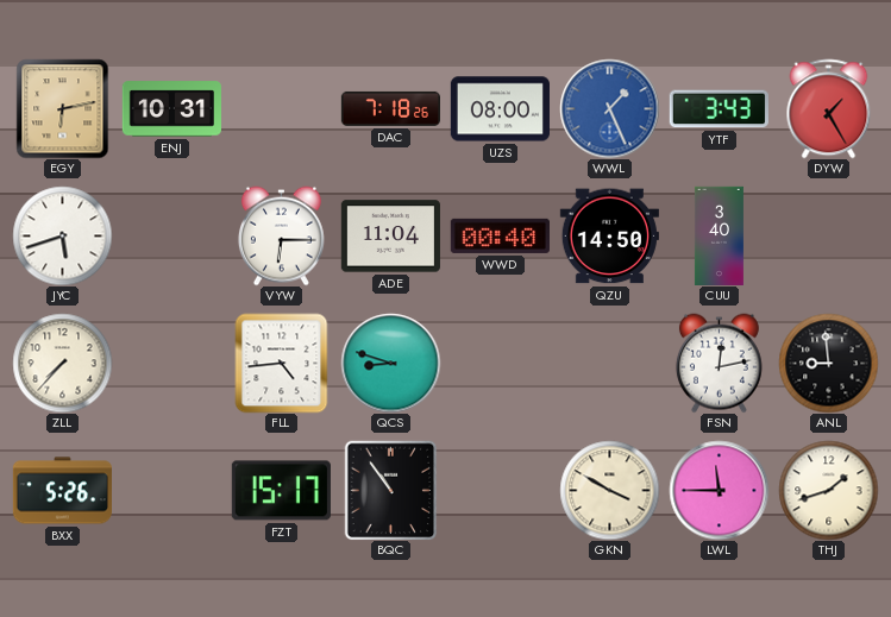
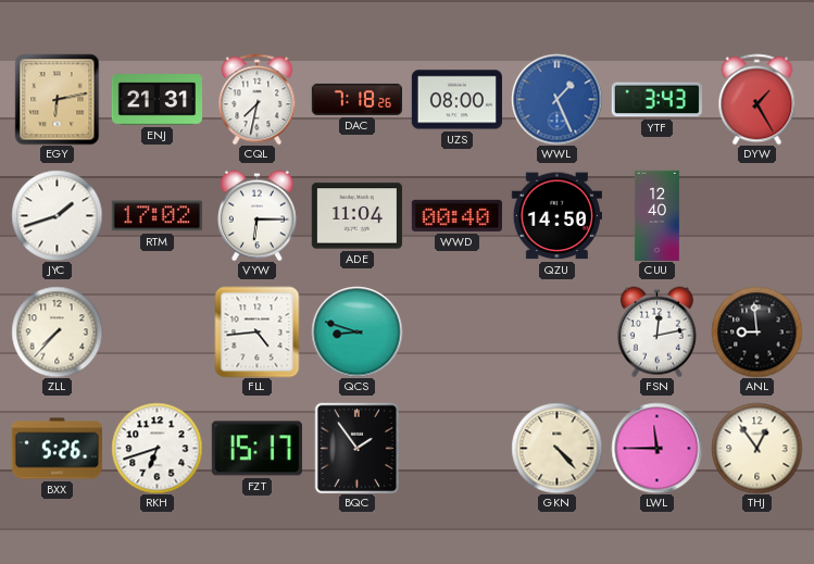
ENJ: 10:31 -> 21:31
CQL: none -> 7:32
JYC: 5:42 -> 1:42
RTM: none -> 17:02
CUU: 3:40 -> 12:40
RKH: none -> 6:42
BQC: 10:54 -> 1:54
GKN: 3:50 -> 4:23
THJ: 1:42 -> 12:54
